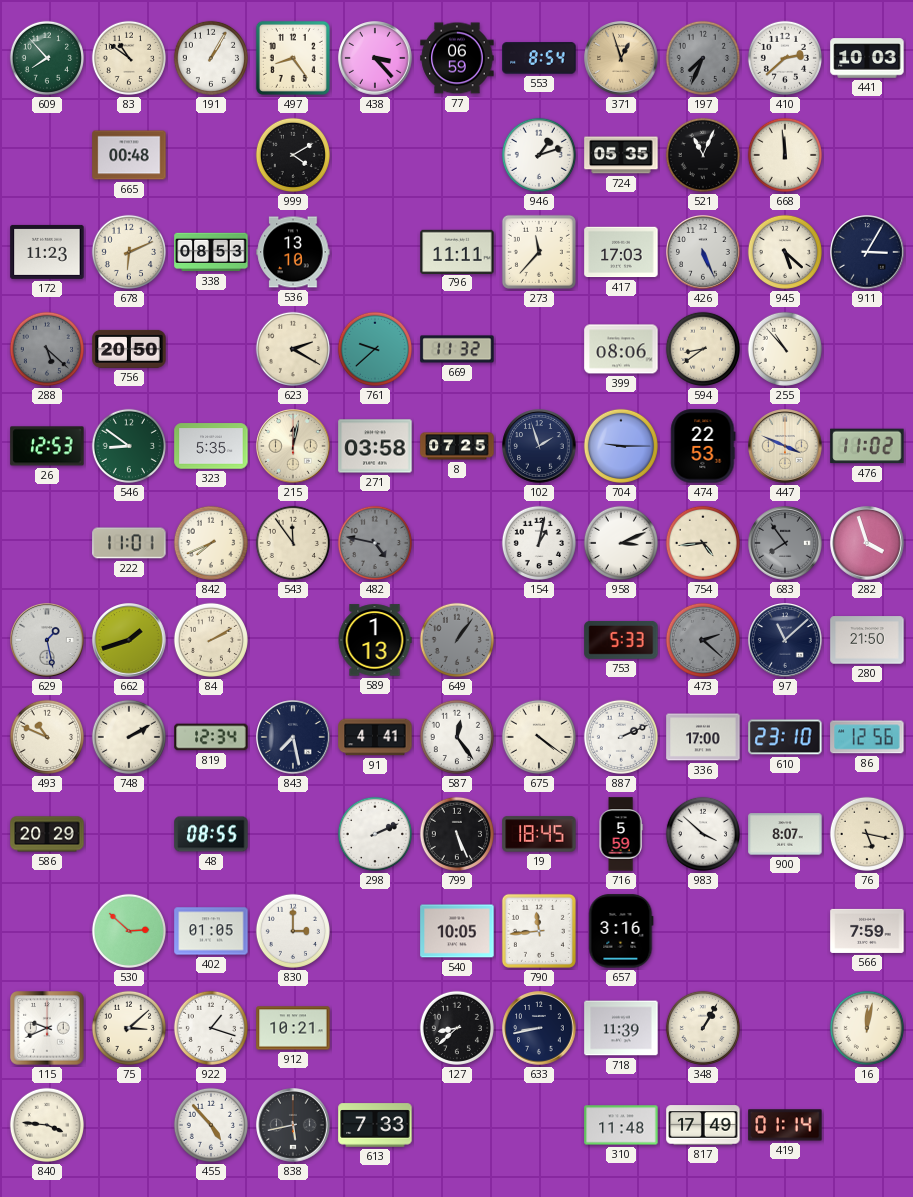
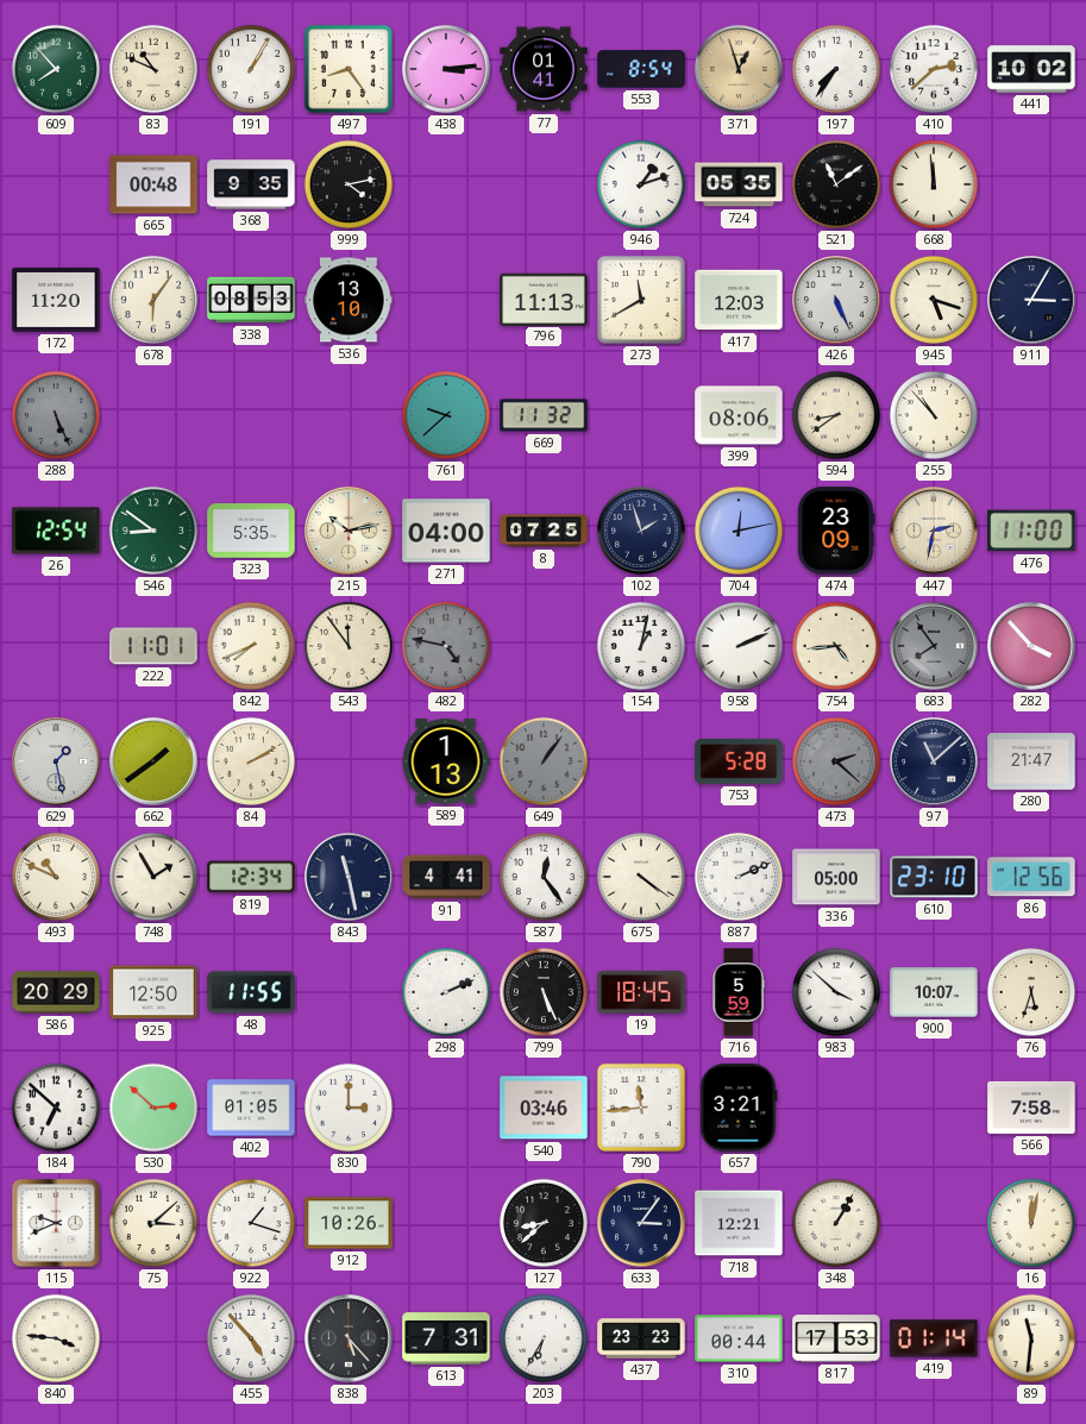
83: 10:51 -> 10:49
438: 3:23 -> 3:14
77: 06:59 -> 01:41
197: 7:34 -> 7:36
197 dial: grey -> white
441: 10:03 -> 10:02
368: none -> 9:35
999: 4:10 -> 4:13
521: 11:04 -> 11:09
172: 11:23 -> 11:20
678: 6:11 -> 6:06
796: 11:11 -> 11:13
273: 11:37 -> 11:40
417: 17:03 -> 12:03
945: 5:22 -> 5:18
288: 5:22 -> 5:26
756: 20:50 -> none
623: 2:20 -> none
26: 12:53 -> 12:54
215: 12:02 -> 10:13
271: 03:58 -> 04:00
704: 9:15 -> 12:13
474: 22:53 -> 23:09
447: 3:49 -> 2:32
476: 11:02 -> 11:00
958: 3:11 -> 2:11
282: 3:57 -> 3:53
662: 1:42 -> 1:39
753: 5:33 -> 5:28
280: 21:50 -> 21:47
748: 2:10 -> 1:55
843: 7:28 -> 11:28
336: 17:00 -> 05:00
925: none -> 12:50
48: 08:55 -> 11:55
900: 8:07 -> 10:07
76: 5:17 -> 5:33
184: none -> 6:52
540: 10:05 -> 03:46
657: 3:16 -> 3:21
566: 7:59 -> 7:58
912: 10:21 -> 10:26
633: 8:43 -> 3:06
718: 11:39 -> 12:21
838: 5:43 -> 5:23
613: 7:33 -> 7:31
203: none -> 6:35
437: none -> 23:23
310: 11:48 -> 00:44
817: 17:49 -> 17:53
89: none -> 11:31
